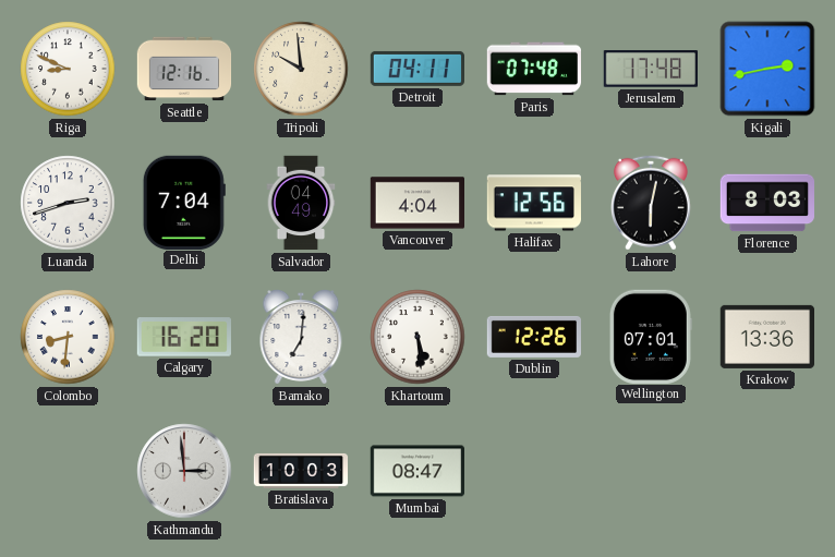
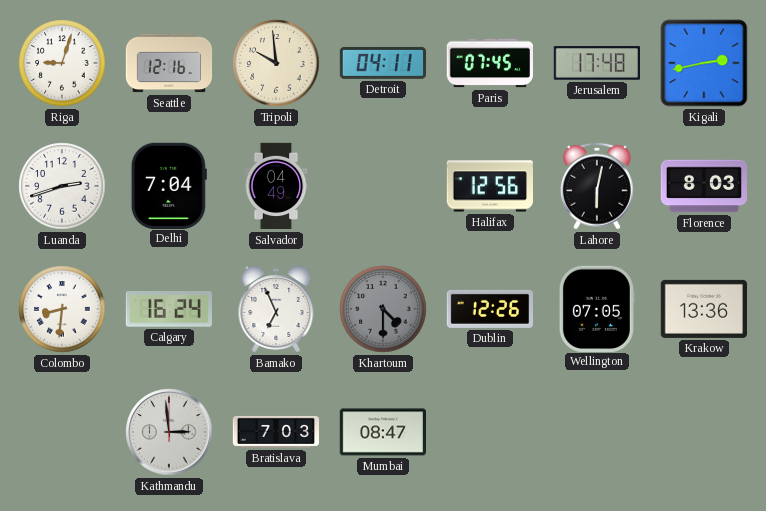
Riga: 8:49 -> 9:03
Paris: 07:48 -> 07:45
Vancouver: 4:04 -> none
Calgary: 16:20 -> 16:24
Bamako: 7:01 -> 6:56
Khartoum: 5:29 -> 4:30
Khartoum dial: white -> grey
Wellington: 07:01 -> 07:05
Bratislava: 10:03 -> 7:03
